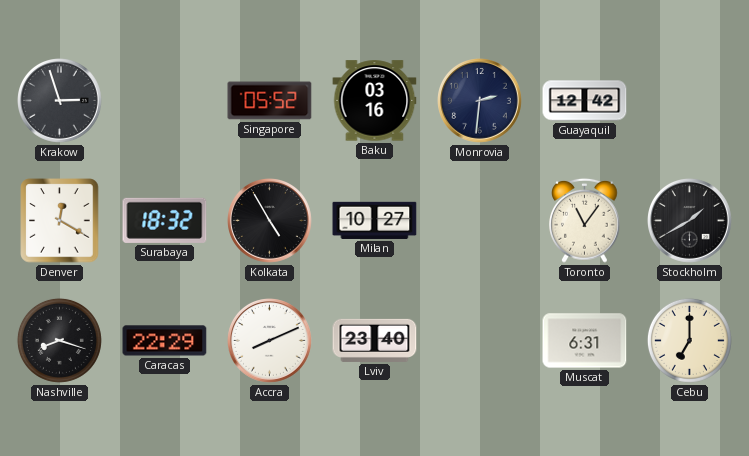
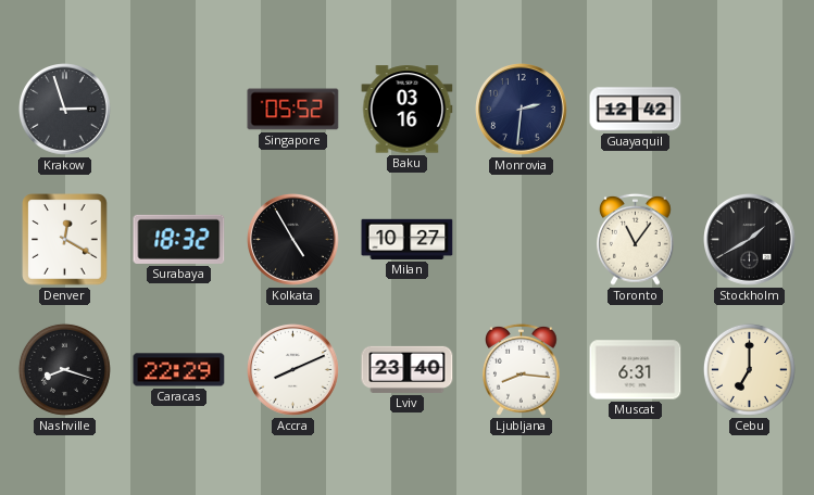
Ljubljana: none -> 8:16
